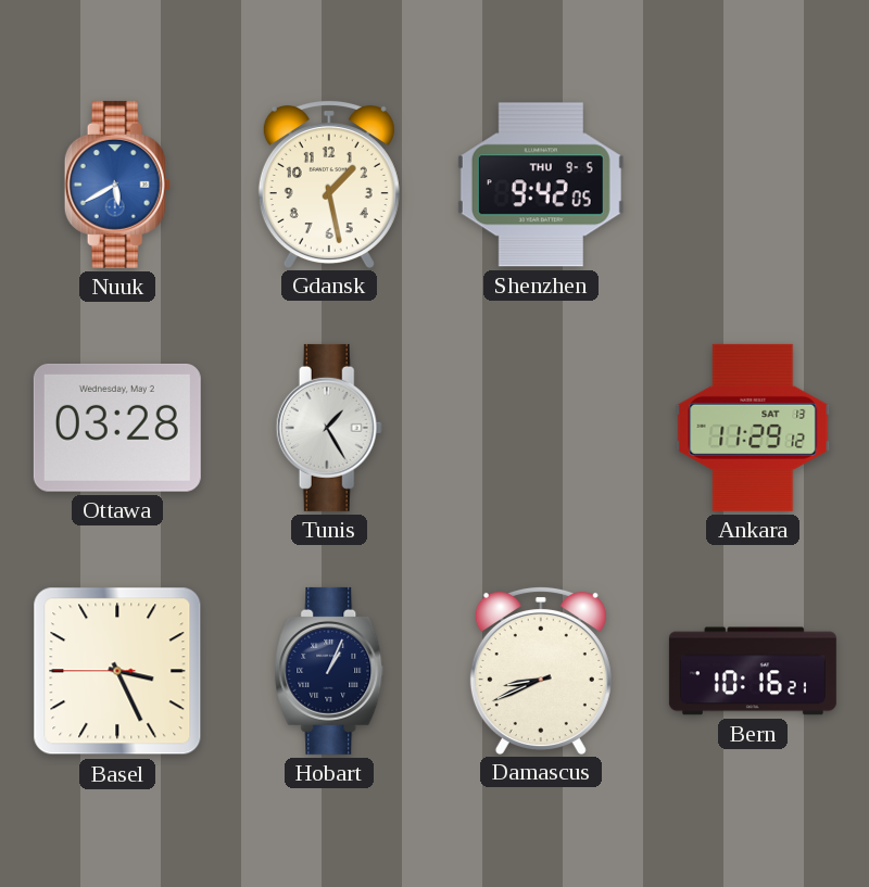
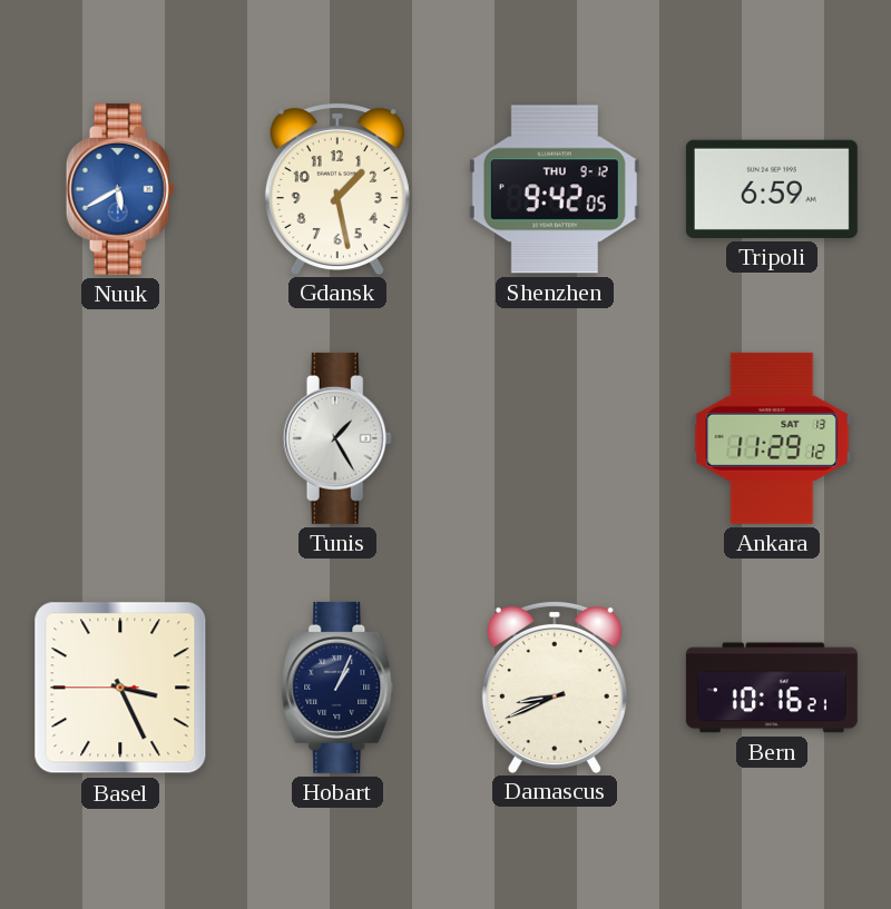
Shenzhen date: THU 9-5 -> THU 9-12
Tripoli: none -> 6:59
Ottawa: 03:28 -> none
